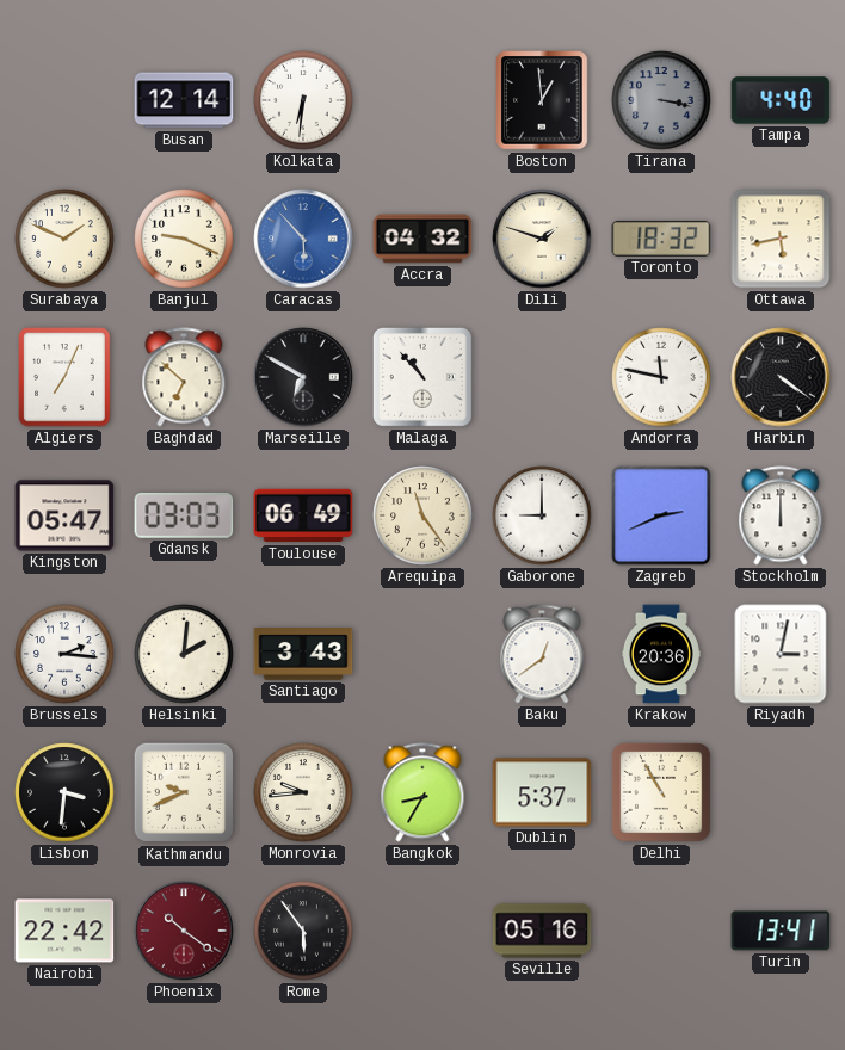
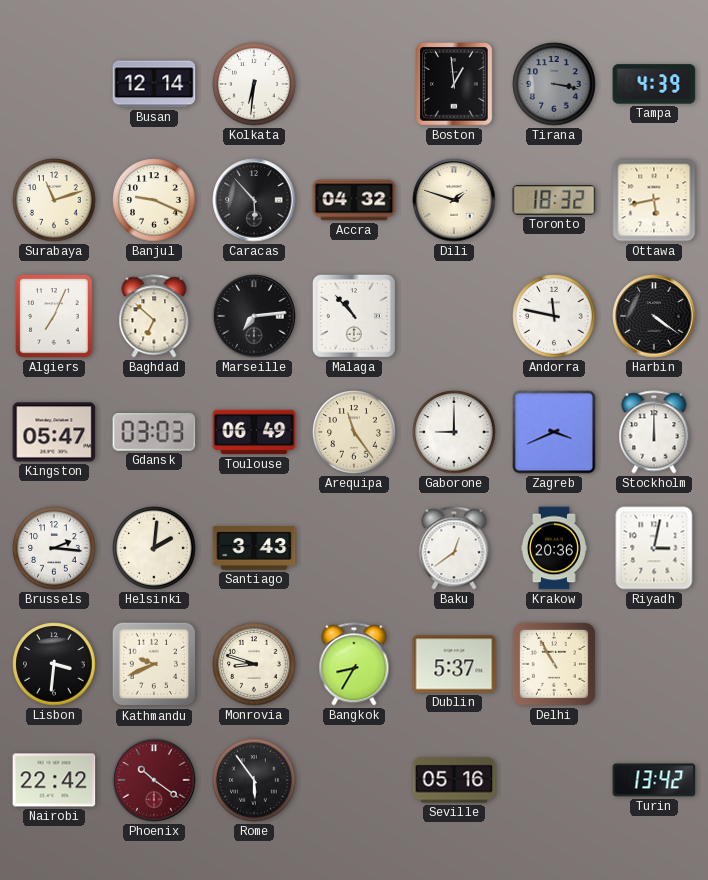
Tampa: 4:40 -> 4:39
Surabaya: 1:49 -> 11:12
Caracas dial: blue -> black
Marseille: 6:50 -> 7:14
Zagreb: 2:41 -> 3:41
Monrovia: 9:44 -> 8:48
Turin: 13:41 -> 13:42
